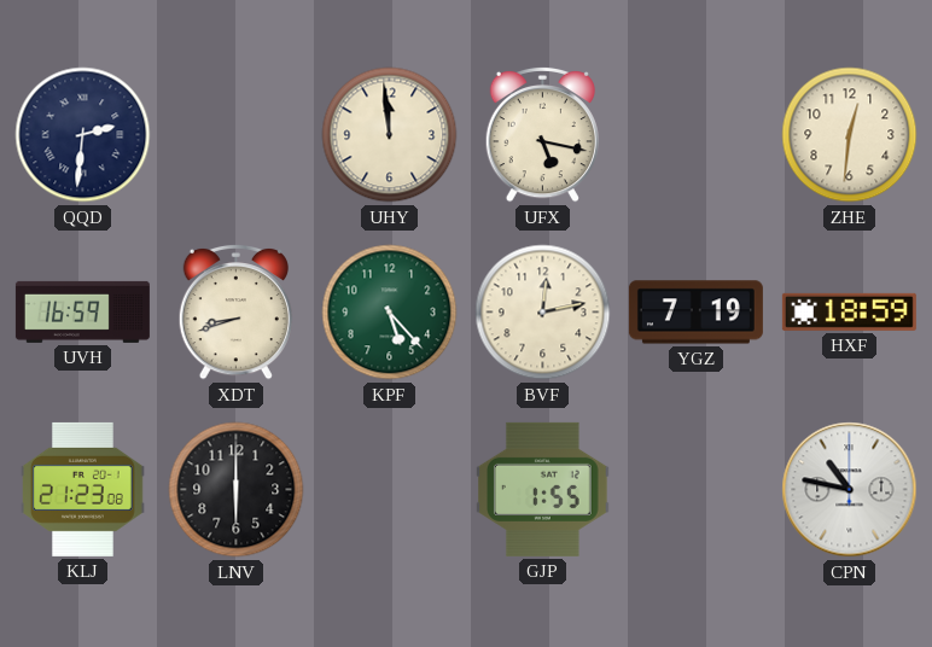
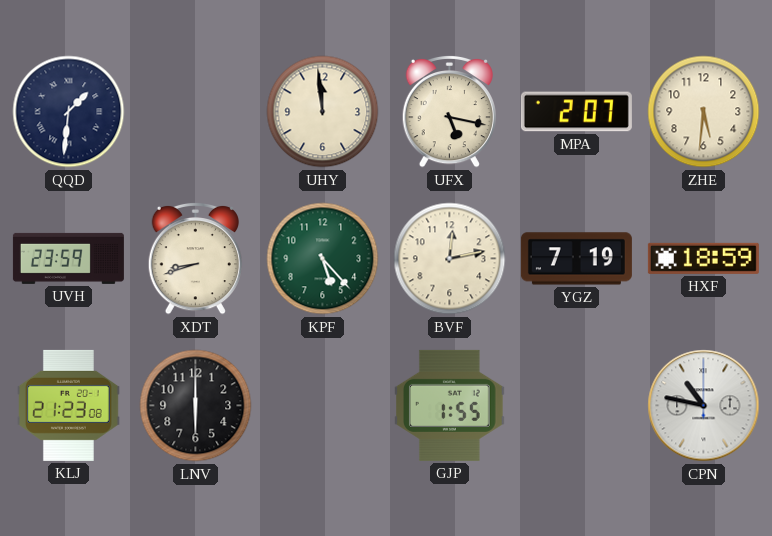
QQD: 2:31 -> 1:31
MPA: none -> 2:07
ZHE: 12:31 -> 5:31
UVH: 16:59 -> 23:59
